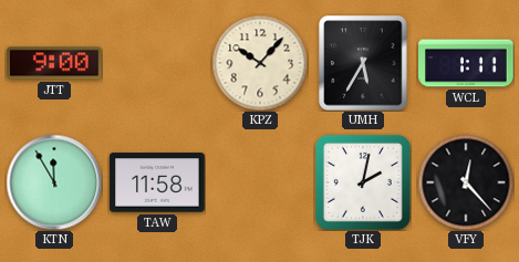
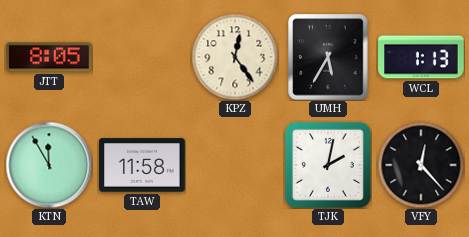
JTT: 9:00 -> 8:05
KPZ: 10:07 -> 12:24
WCL: 1:11 -> 1:13
